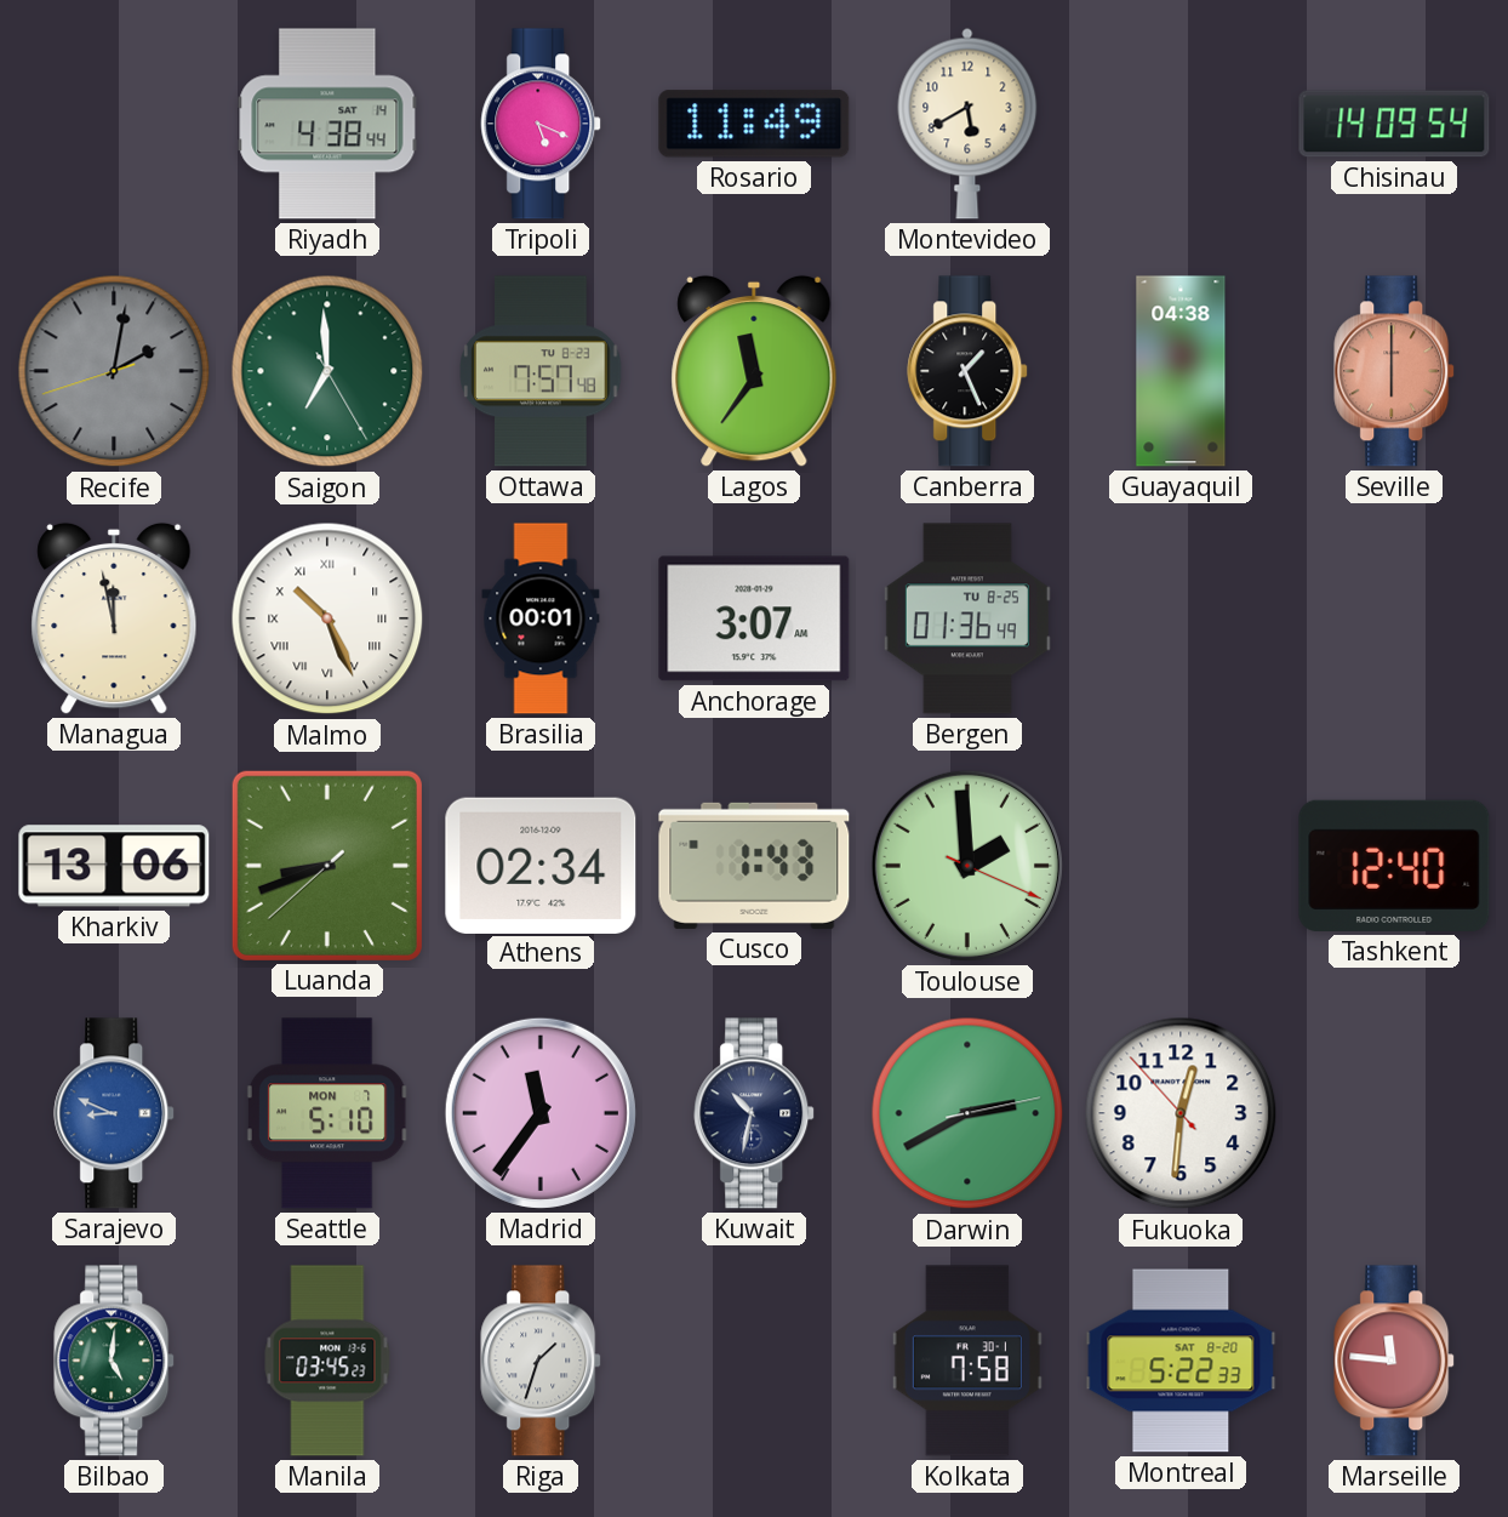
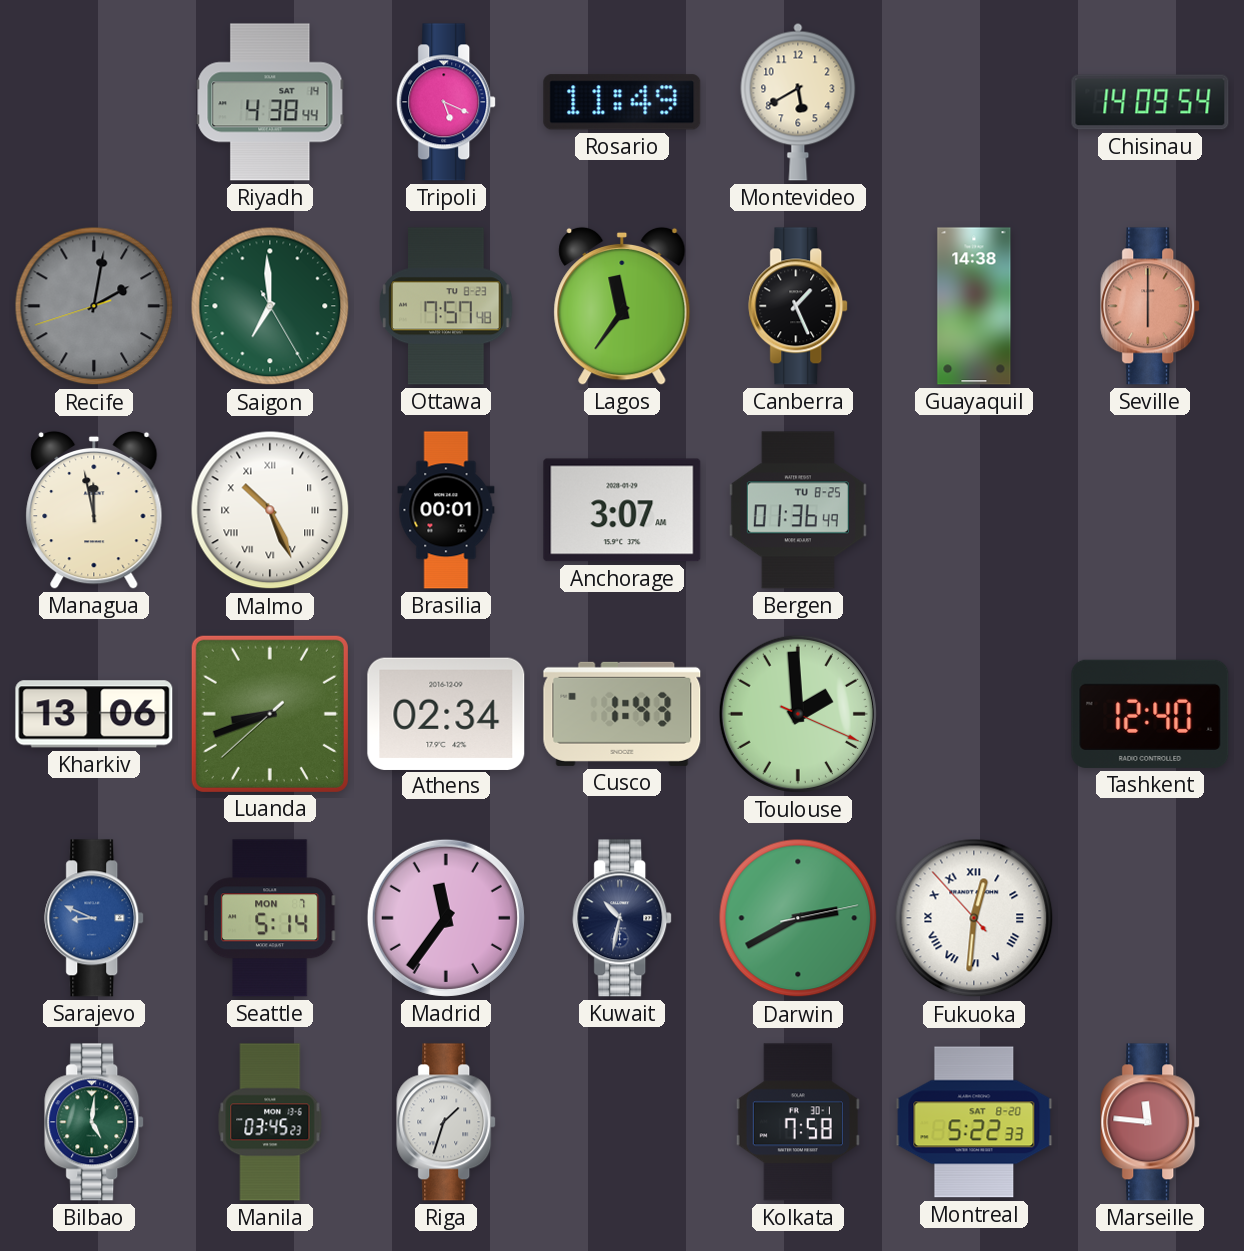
Guayaquil: 04:38 -> 14:38
Seattle: 5:10 -> 5:14
Fukuoka numerals: Arabic -> Roman
